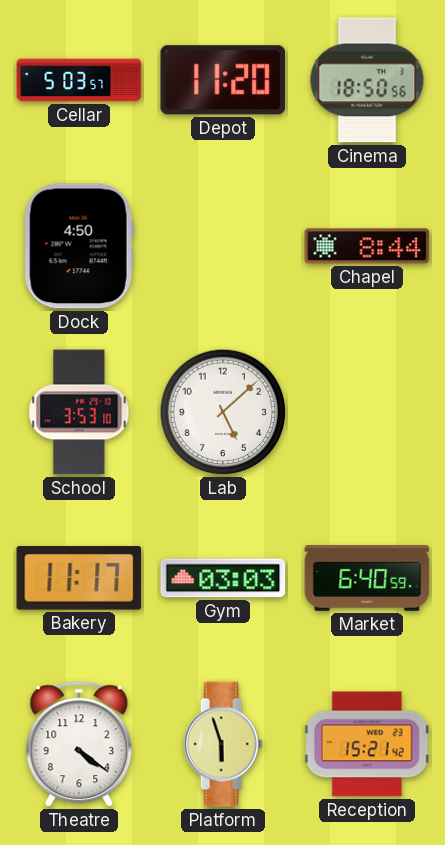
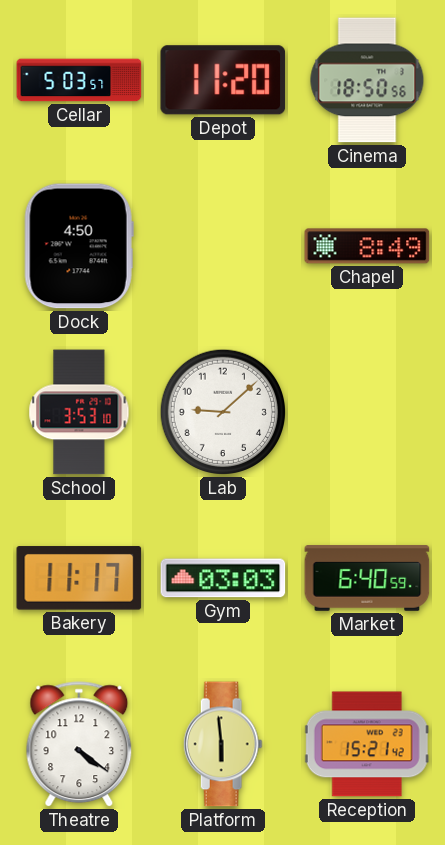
Chapel: 8:44 -> 8:49
Lab: 5:08 -> 9:08
Platform: 5:57 -> 5:59
